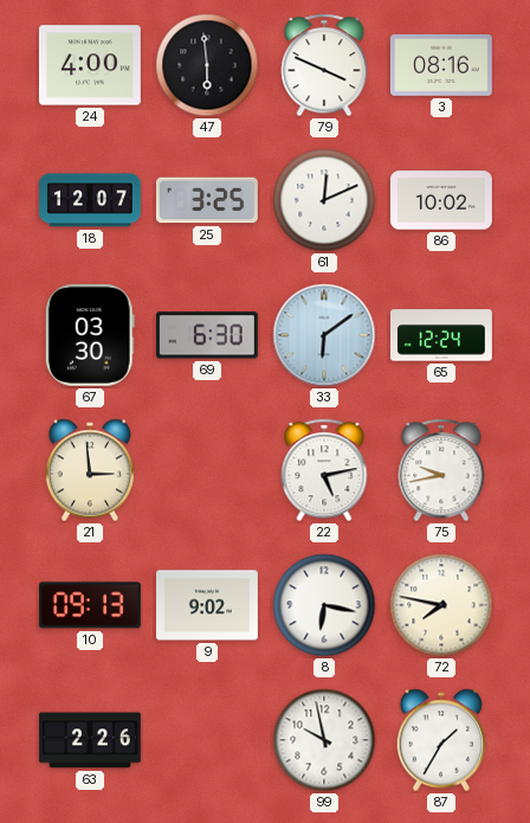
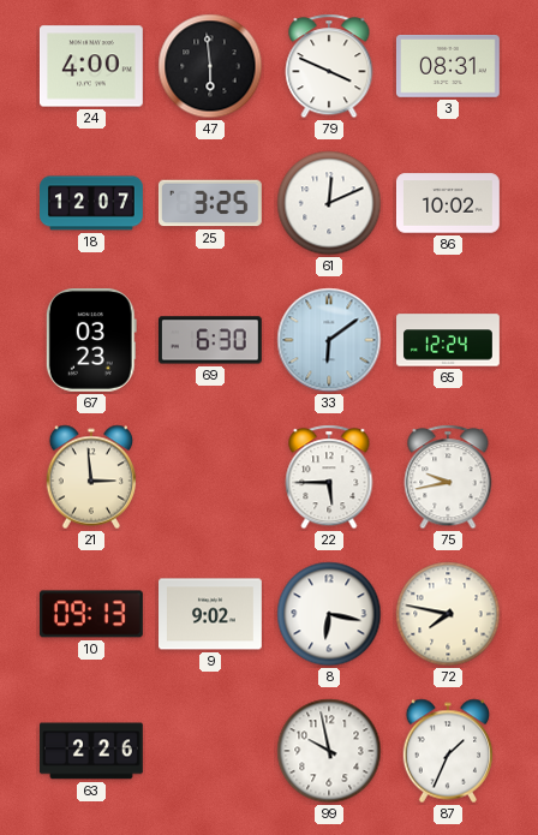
3: 08:16 -> 08:31
67: 03:30 -> 03:23
22: 5:13 -> 5:45
87: 1:35 -> 1:34
